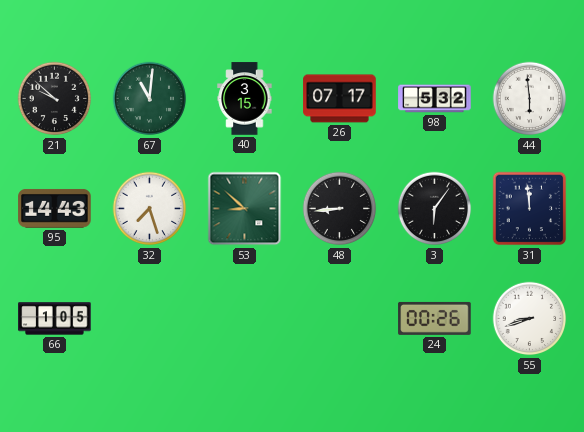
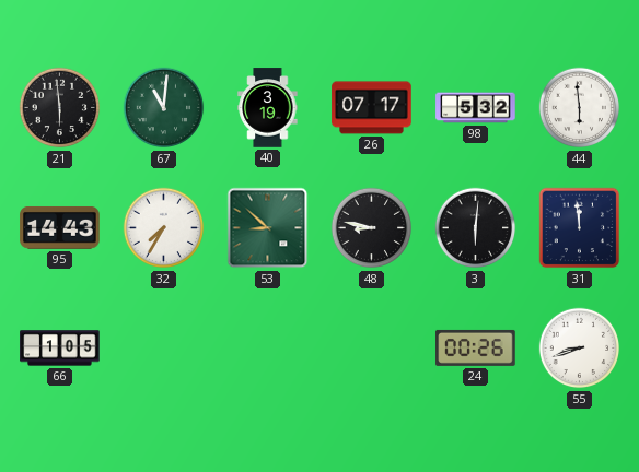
21: 9:52 -> 5:59
40: 3:15 -> 3:19
32: 7:27 -> 7:35
48: 8:44 -> 8:47
3: 6:06 -> 6:01
